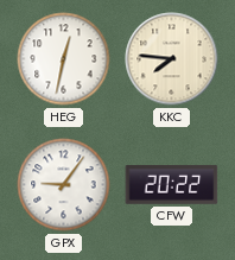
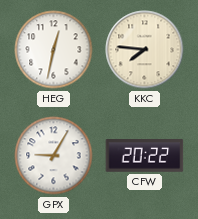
GPX: 9:06 -> 9:05
